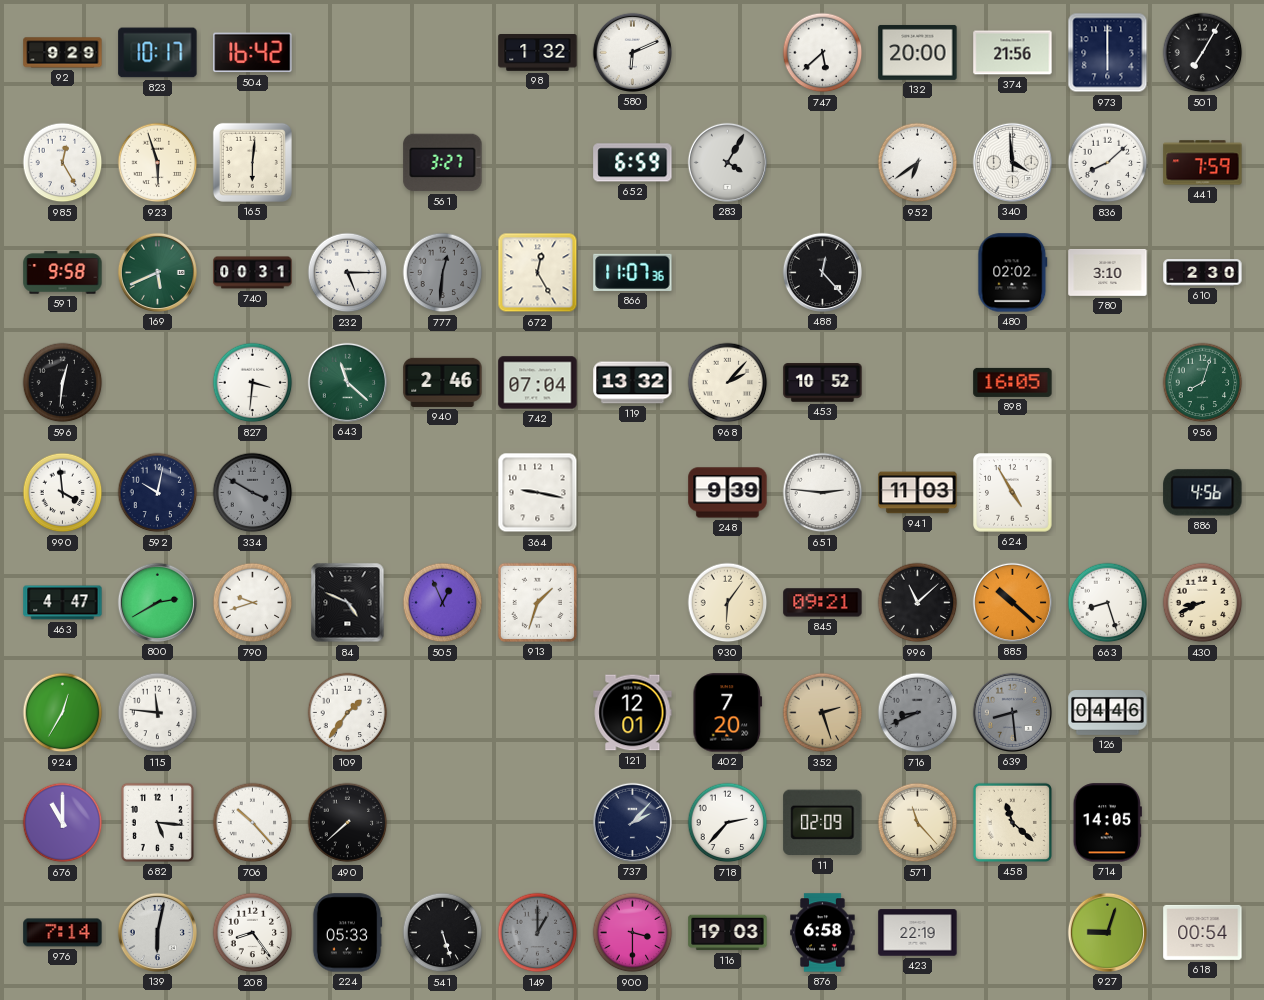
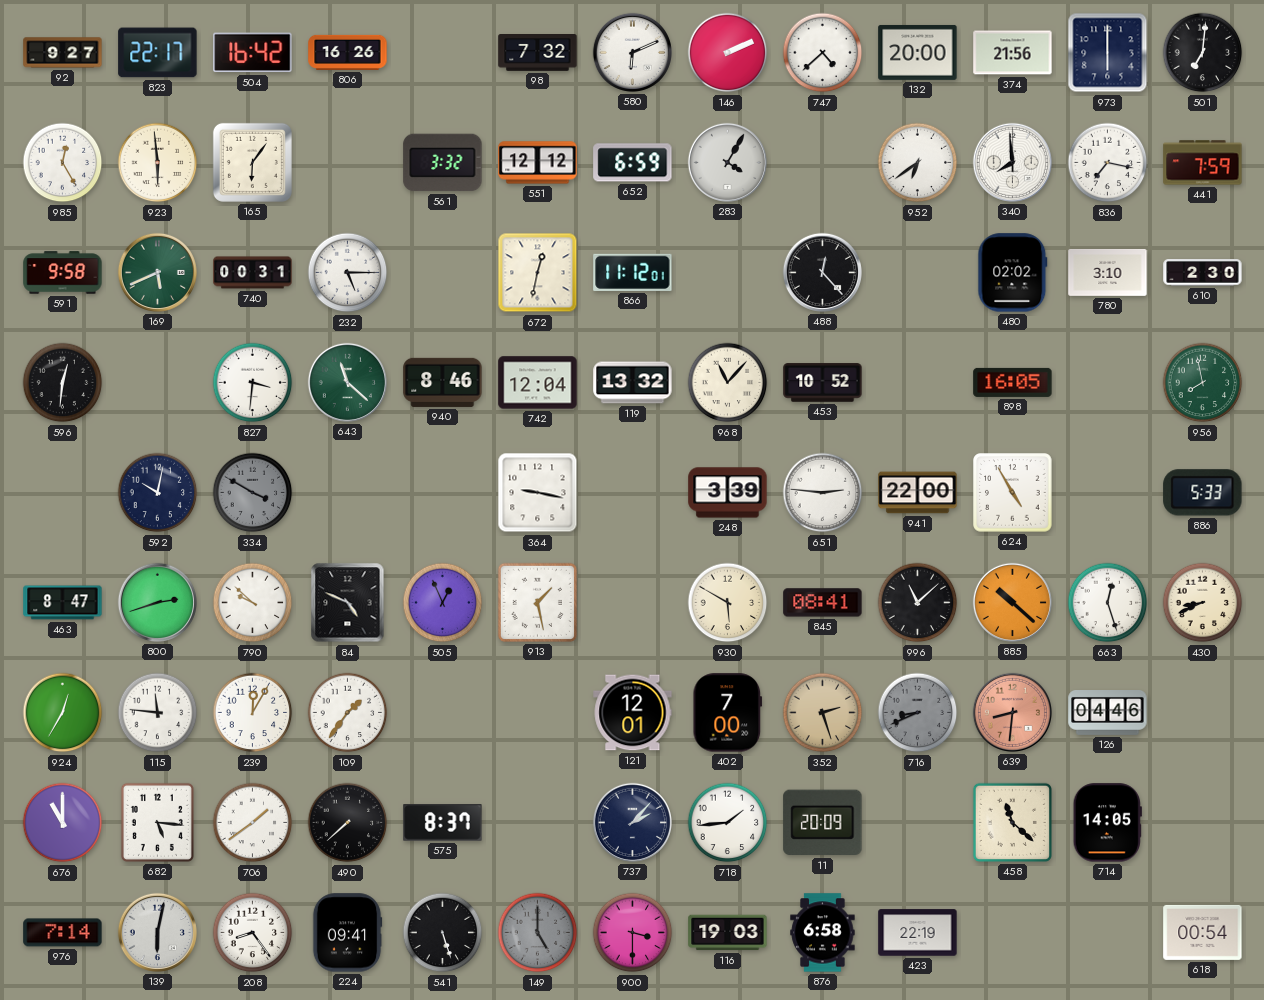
92: 9:29 -> 9:27
823: 10:17 -> 22:17
806: none -> 16:26
98: 1:32 -> 7:32
146: none -> 2:11
747: 5:38 -> 4:38
501: 7:05 -> 7:01
923: 5:57 -> 5:59
165: 6:01 -> 6:06
561: 3:27 -> 3:32
551: none -> 12:12
340: 3:59 -> 7:59
836: 8:08 -> 7:17
777: 12:31 -> none
672: 12:25 -> 12:32
866: 11:07 -> 11:12
940: 2:46 -> 8:46
742: 07:04 -> 12:04
968: 2:07 -> 11:07
956: 8:03 -> 7:58
990: 3:59 -> none
248: 9:39 -> 3:39
941: 11:03 -> 22:00
886: 4:56 -> 5:33
463: 4:47 -> 8:47
800: 2:40 -> 2:42
790: 9:42 -> 9:52
913: 1:33 -> 1:28
930: 6:06 -> 5:50
845: 09:21 -> 08:41
663: 8:27 -> 12:27
239: none -> 12:05
402: 7:20 -> 7:00
639: 8:29 -> 8:31
639 dial: grey -> salmon
706: 10:23 -> 1:39
575: none -> 8:37
718: 2:37 -> 1:44
11: 02:09 -> 20:09
571: 11:23 -> none
224: 05:33 -> 09:41
149: 1:00 -> 5:00
927: 9:03 -> none
